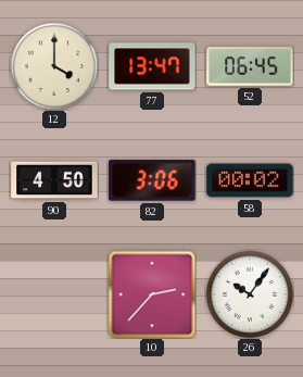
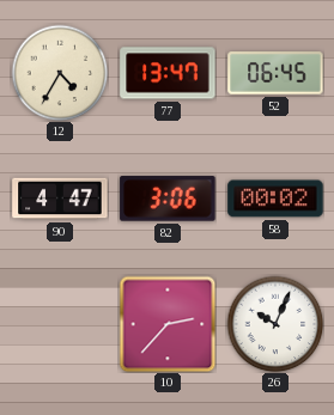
12: 4:00 -> 4:35
90: 4:50 -> 4:47
26: 10:06 -> 10:04
